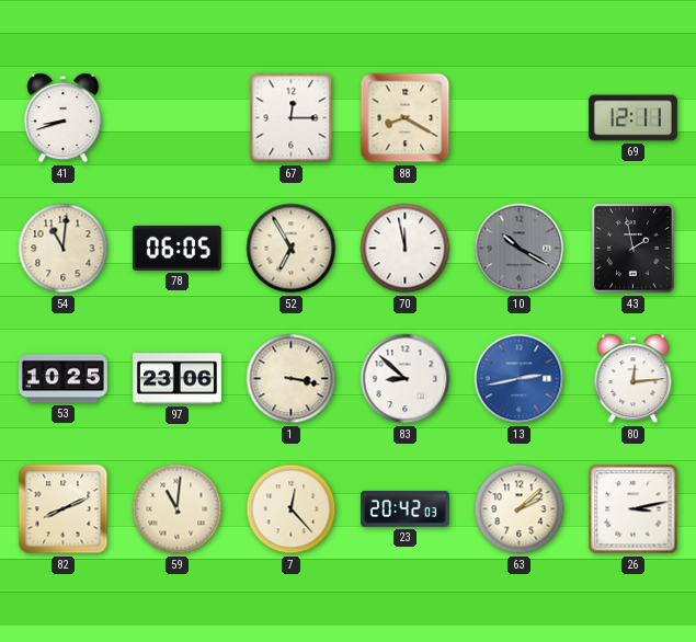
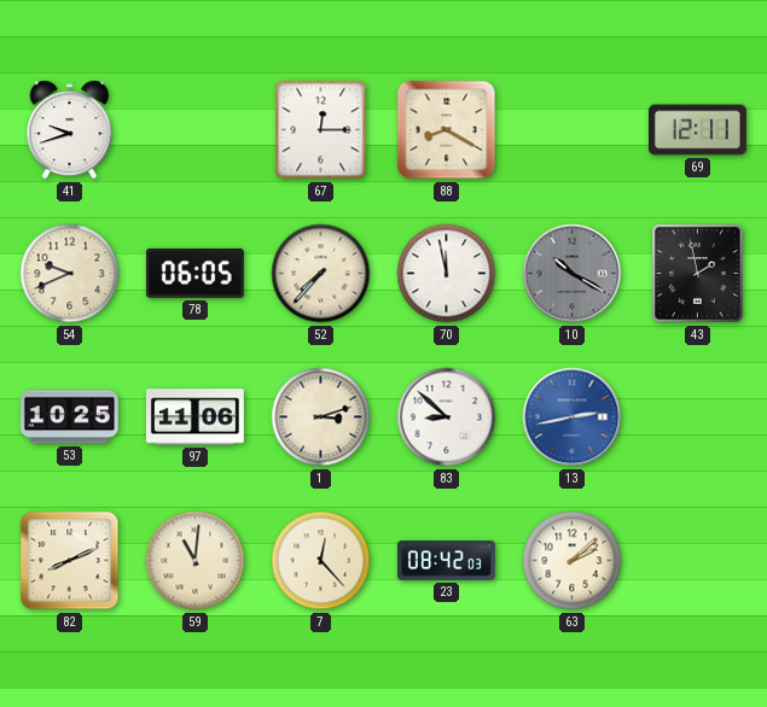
41: 8:42 -> 9:42
54: 11:01 -> 9:41
52: 6:55 -> 7:37
97: 23:06 -> 11:06
1: 3:17 -> 3:12
80: 12:14 -> none
23: 20:42 -> 08:42
26: 3:13 -> none
